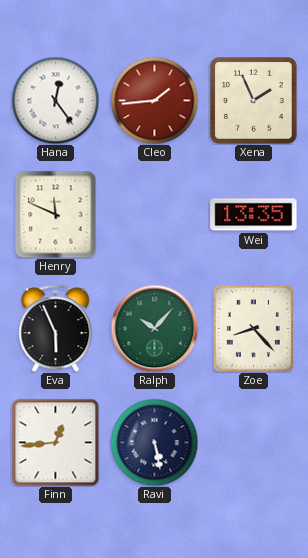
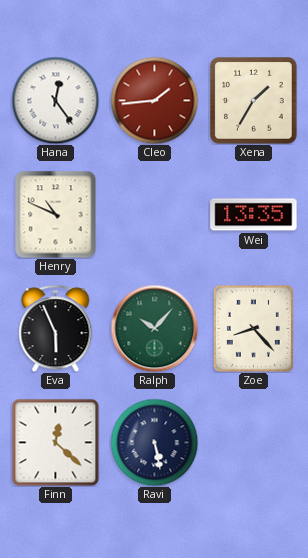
Xena: 1:56 -> 1:35
Henry: 11:49 -> 10:49
Finn: 12:44 -> 12:22
